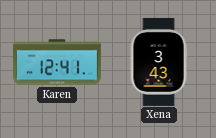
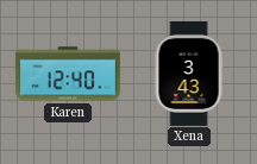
Karen: 12:41 -> 12:40
